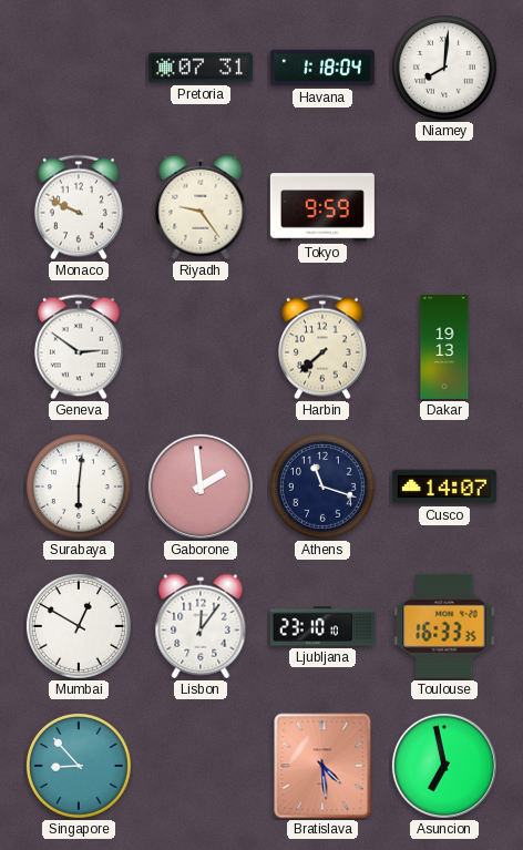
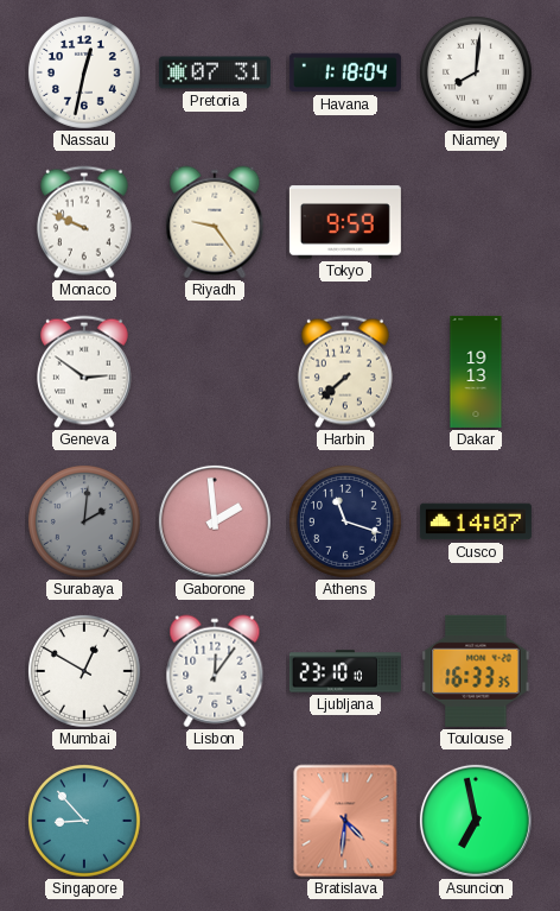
Nassau: none -> 12:32
Surabaya: 6:01 -> 2:01
Surabaya dial: white -> grey
Bratislava: 4:29 -> 4:31
